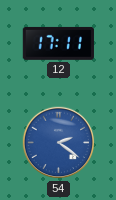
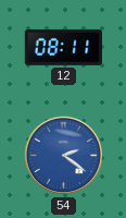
12: 17:11 -> 08:11
